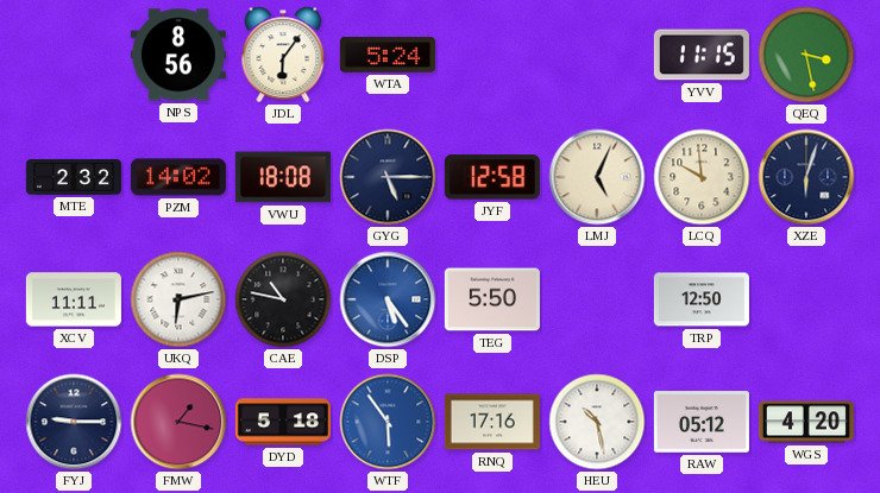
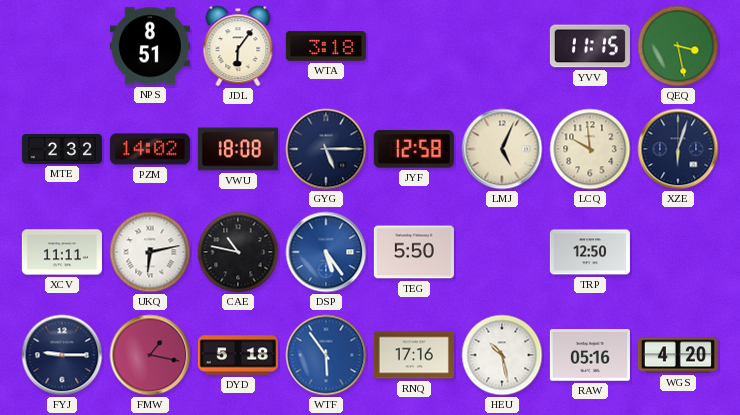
NPS: 8:56 -> 8:51
WTA: 5:24 -> 3:18
RAW: 05:12 -> 05:16
